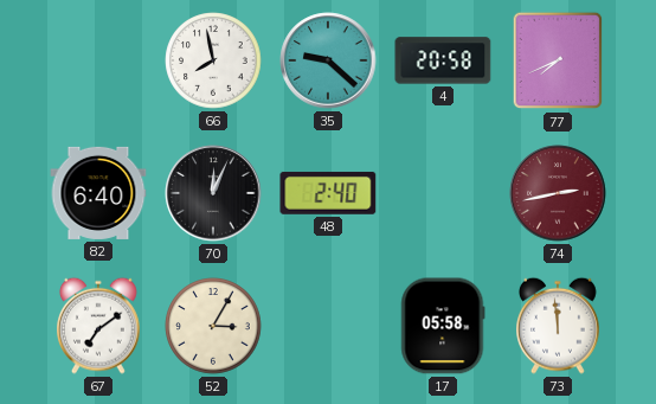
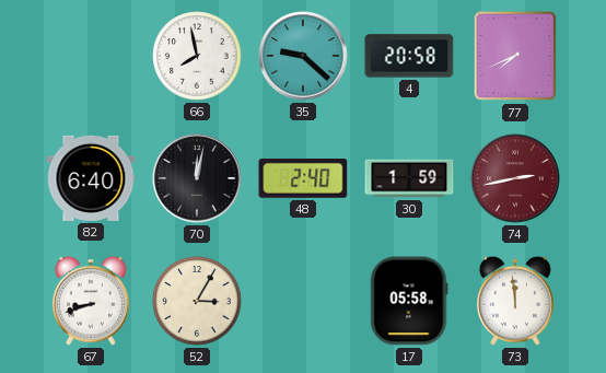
70: 12:04 -> 12:02
30: none -> 1:59
67: 7:09 -> 8:42
